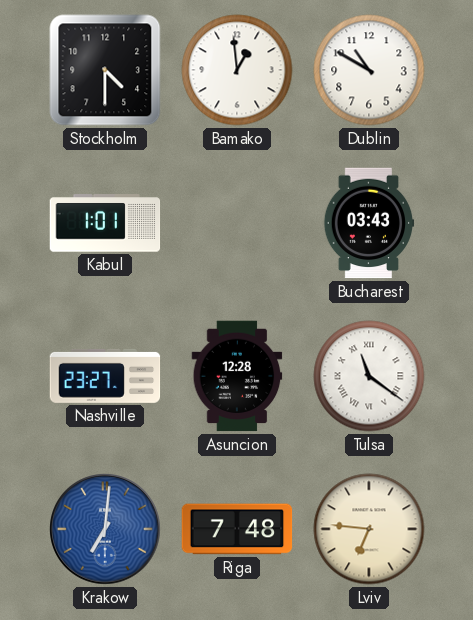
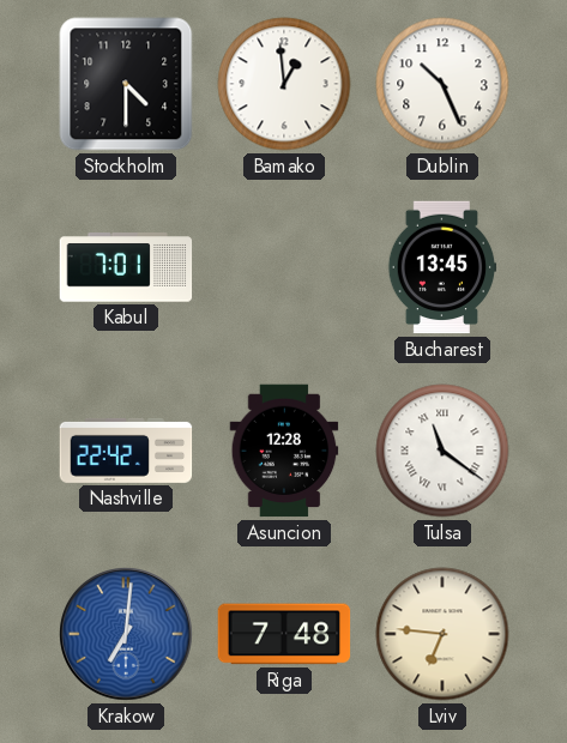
Dublin: 10:50 -> 10:26
Kabul: 1:01 -> 7:01
Bucharest: 03:43 -> 13:45
Nashville: 23:27 -> 22:42
